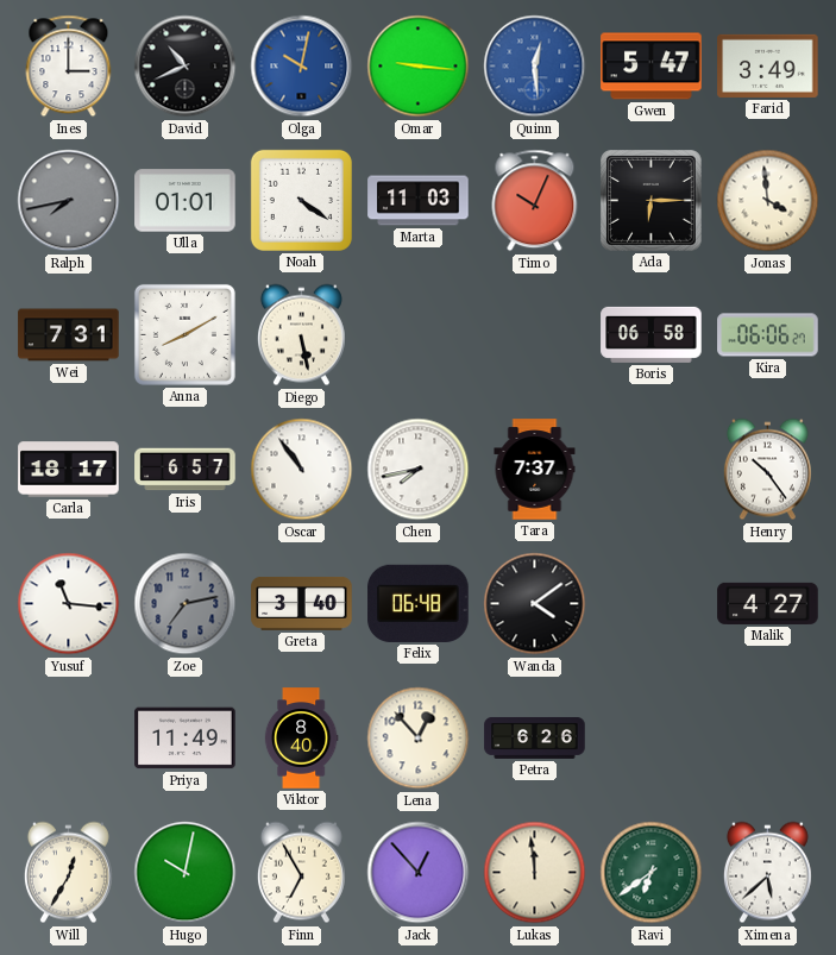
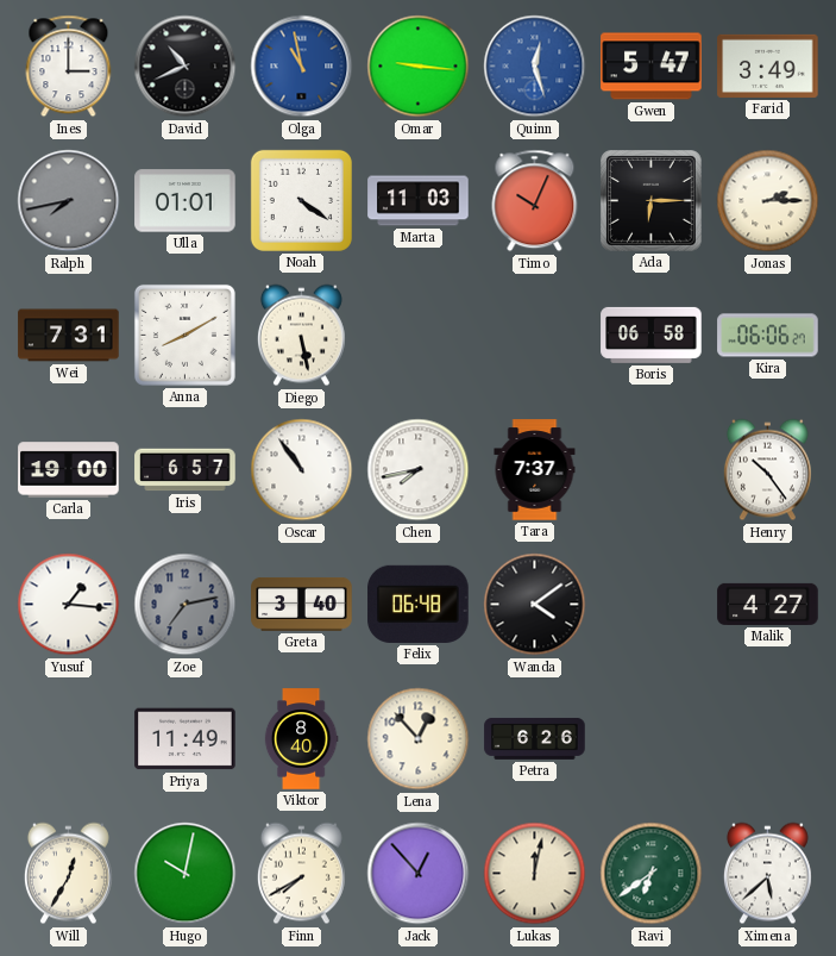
Olga: 10:02 -> 10:58
Quinn: 12:29 -> 12:27
Jonas: 3:59 -> 2:15
Carla: 18:17 -> 19:00
Yusuf: 11:16 -> 1:16
Finn: 6:55 -> 7:40
Lukas: 11:59 -> 12:02
